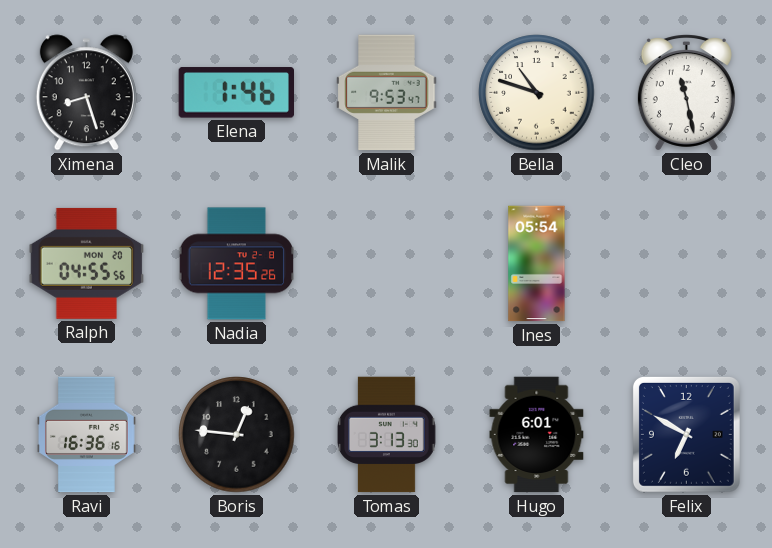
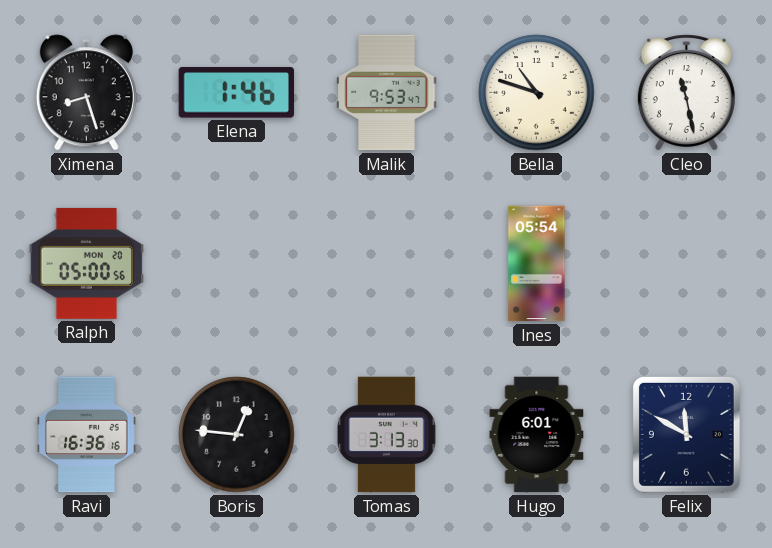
Ralph: 04:55 -> 05:00
Nadia: 12:35 -> none
Felix: 6:50 -> 11:50
